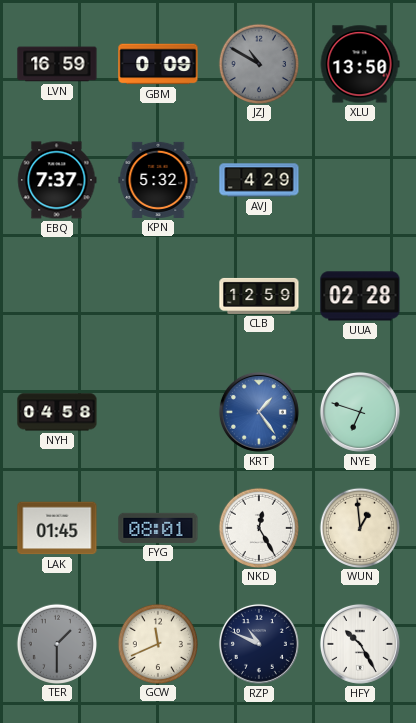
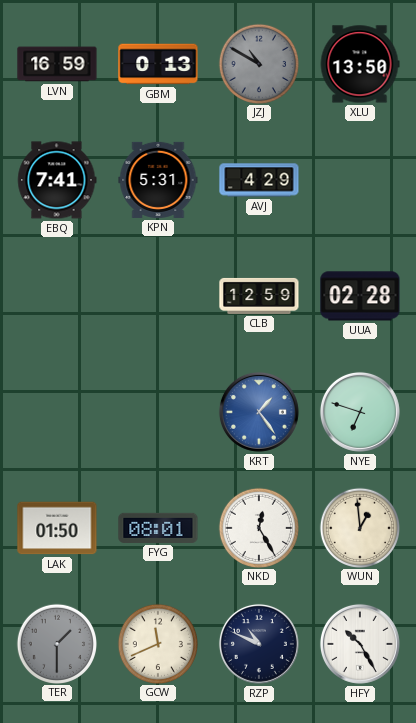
GBM: 0:09 -> 0:13
EBQ: 7:37 -> 7:41
KPN: 5:32 -> 5:31
NYH: 04:58 -> none
LAK: 01:45 -> 01:50
